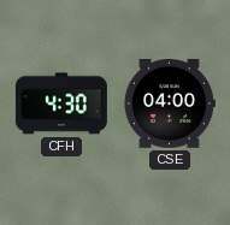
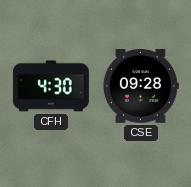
CSE: 04:00 -> 09:28
